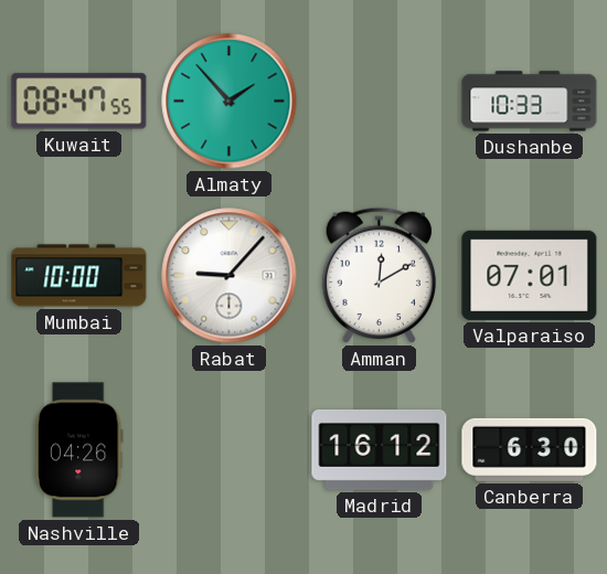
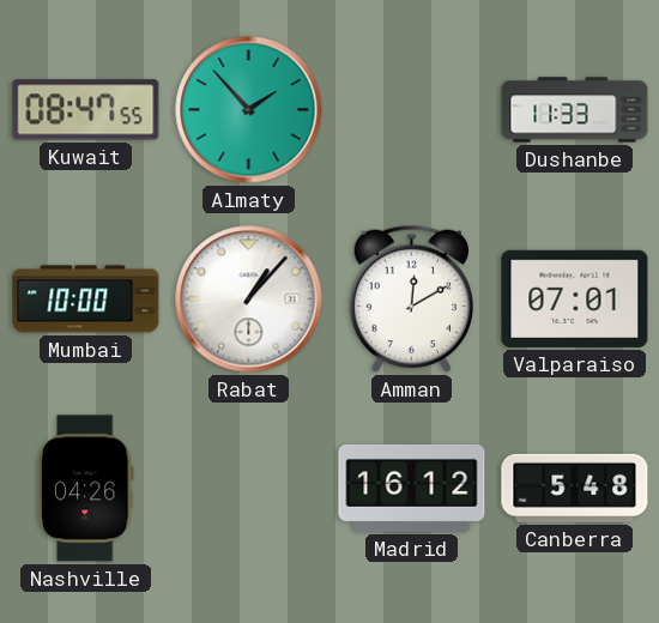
Dushanbe: 10:33 -> 11:33
Rabat: 9:07 -> 1:07
Canberra: 6:30 -> 5:48
